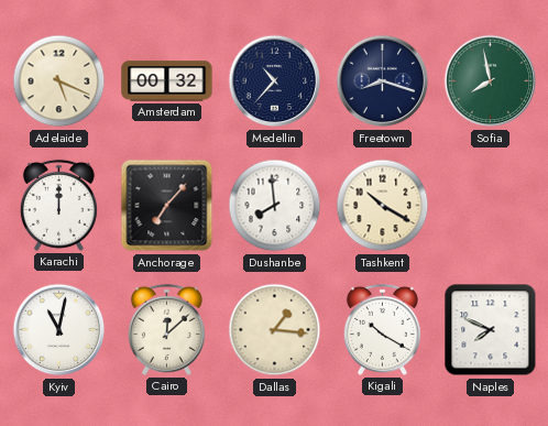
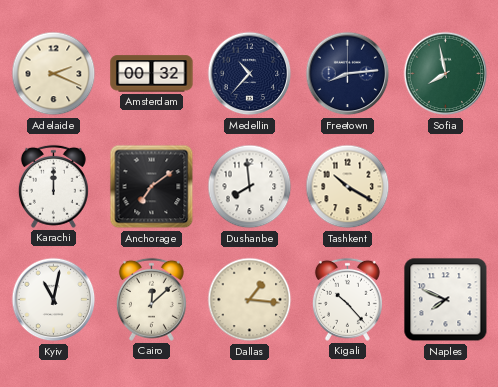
Adelaide: 5:19 -> 2:19
Freetown: 8:18 -> 8:14
Anchorage: 7:07 -> 7:09
Kigali: 10:20 -> 10:23
